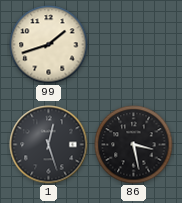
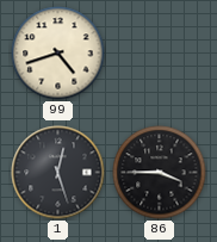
99: 1:42 -> 4:42
86: 3:28 -> 3:45
